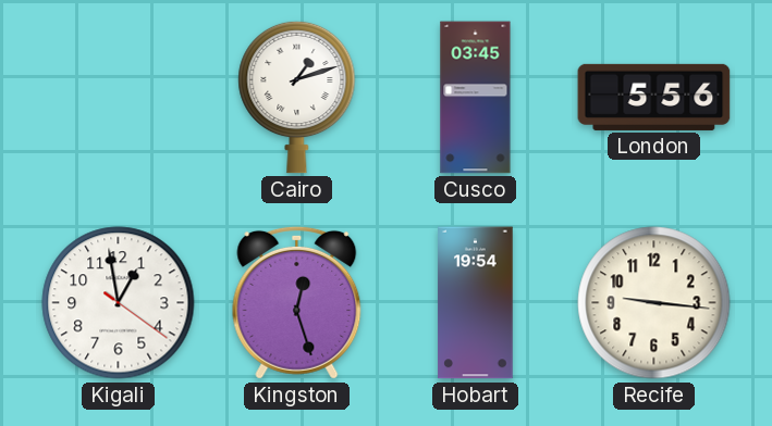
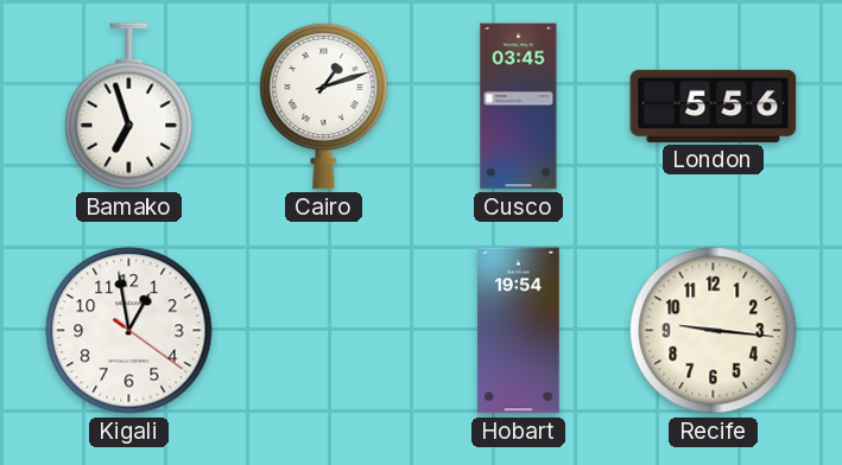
Bamako: none -> 6:57
Kingston: 12:27 -> none
